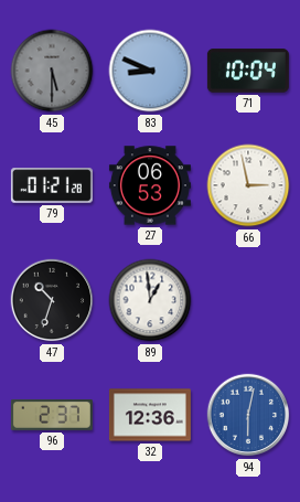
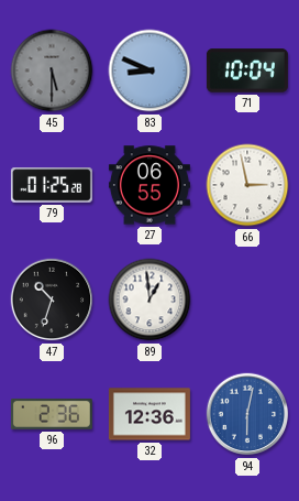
79: 01:21 -> 01:25
27: 06:53 -> 06:55
96: 2:37 -> 2:36
